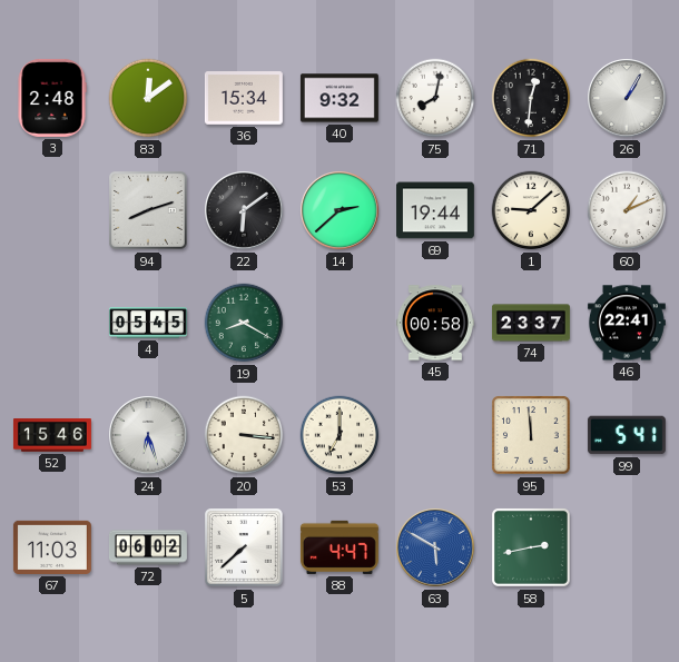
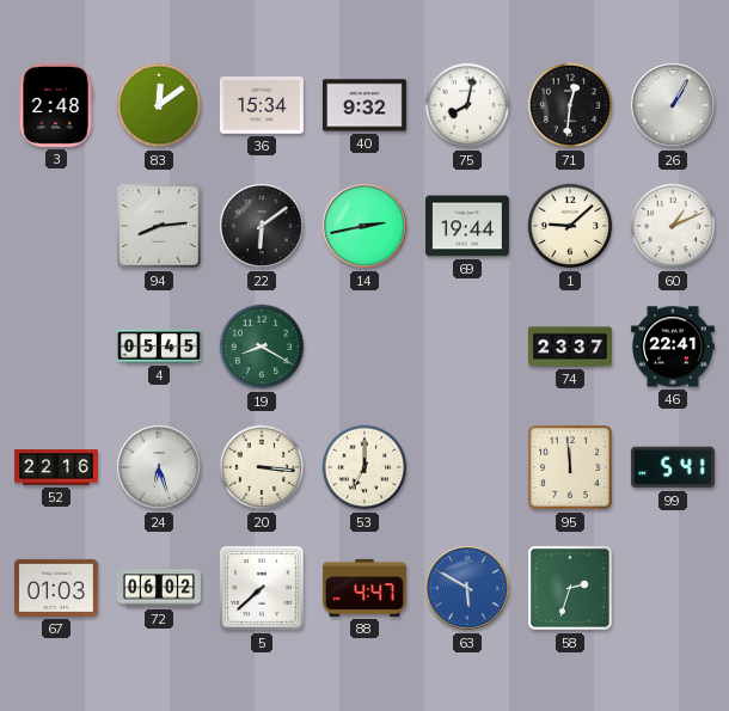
94: 8:12 -> 8:14
14: 2:38 -> 2:43
45: 00:58 -> none
52: 15:46 -> 22:16
67: 11:03 -> 01:03
58: 2:43 -> 2:33
